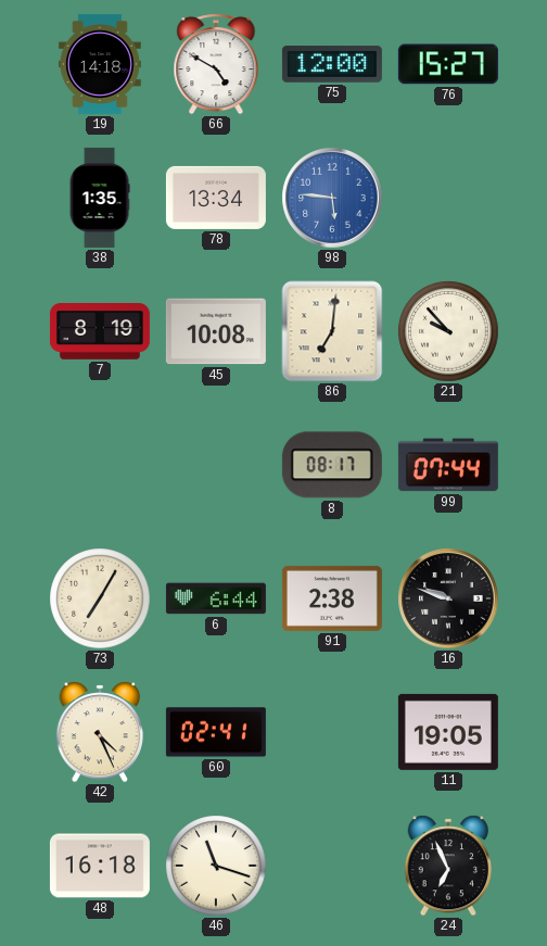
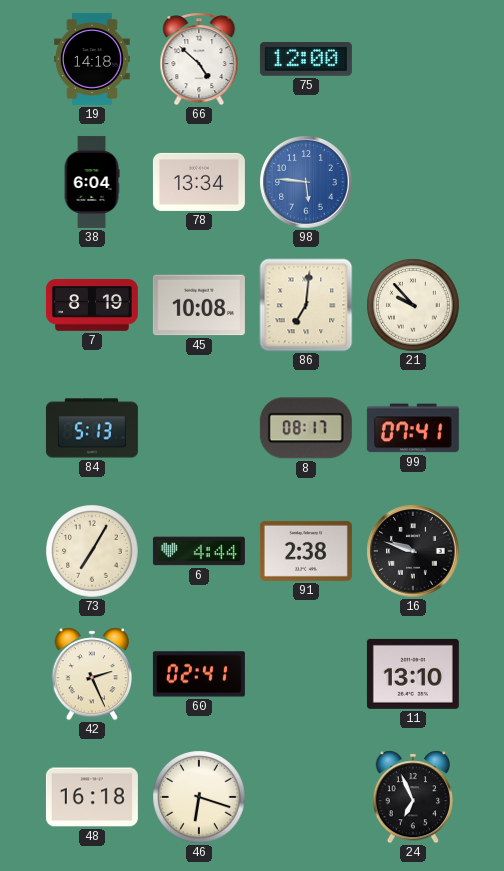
66: 4:50 -> 4:52
76: 15:27 -> none
38: 1:35 -> 6:04
84: none -> 5:13
99: 07:44 -> 07:41
6: 6:44 -> 4:44
42: 4:26 -> 2:26
11: 19:05 -> 13:10
46: 11:18 -> 6:18
